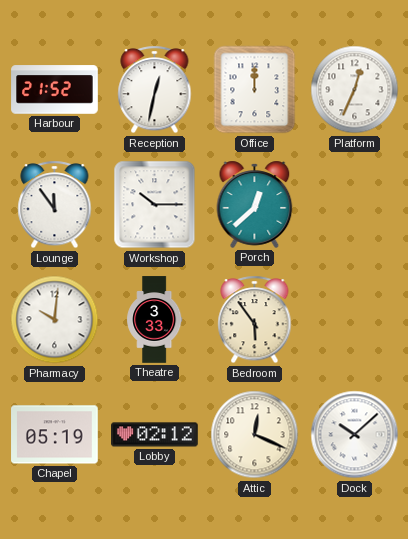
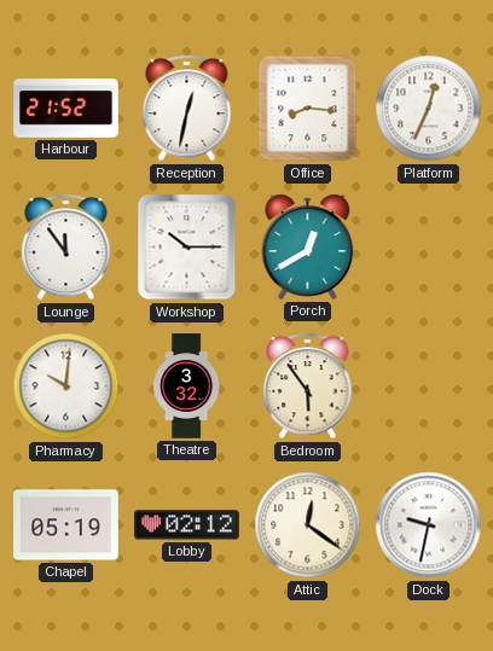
Office: 12:00 -> 8:16
Porch: 12:38 -> 12:40
Theatre: 3:33 -> 3:32
Attic: 12:19 -> 12:21
Dock: 10:08 -> 9:32
